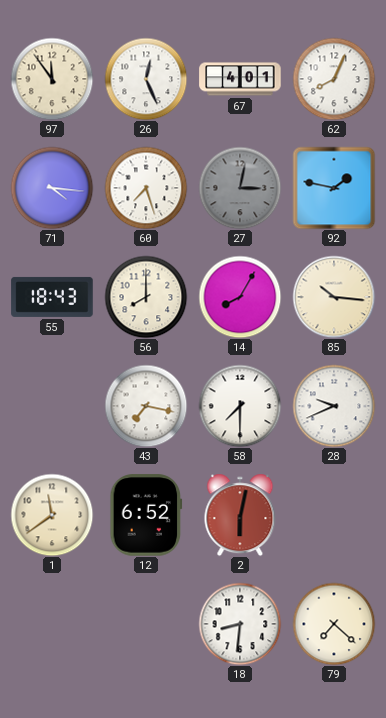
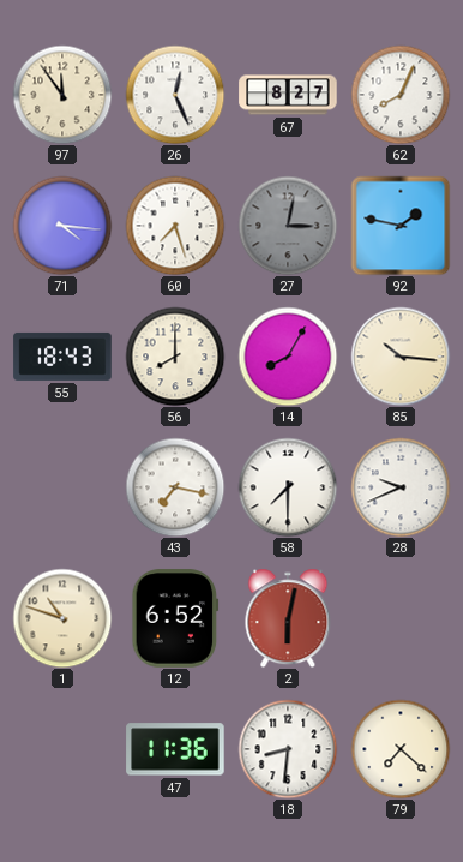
67: 4:01 -> 8:27
1: 11:39 -> 10:48
47: none -> 11:36
